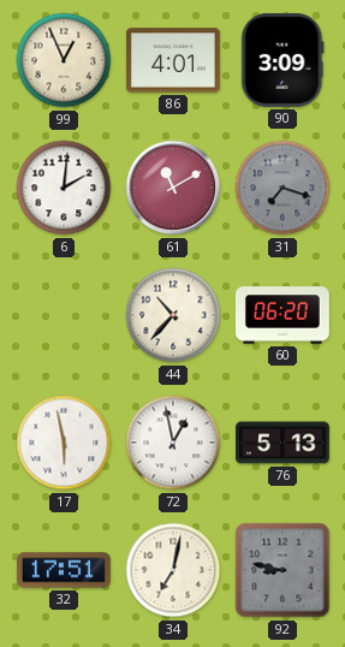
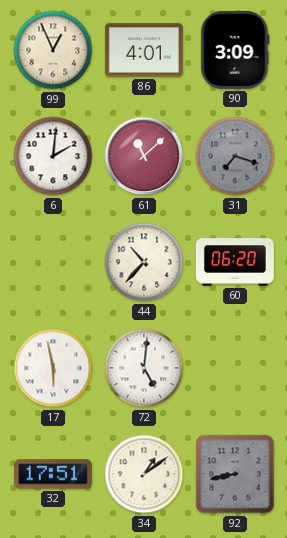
61: 11:10 -> 11:08
72: 12:58 -> 5:01
76: 5:13 -> none
34: 7:02 -> 1:09
92: 8:47 -> 8:43
